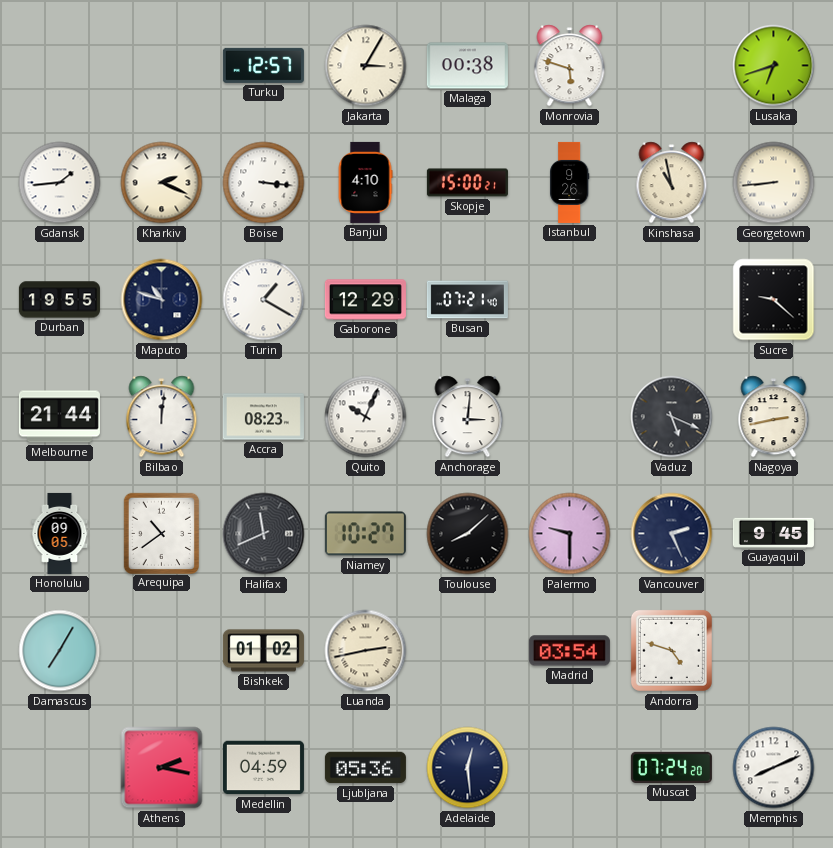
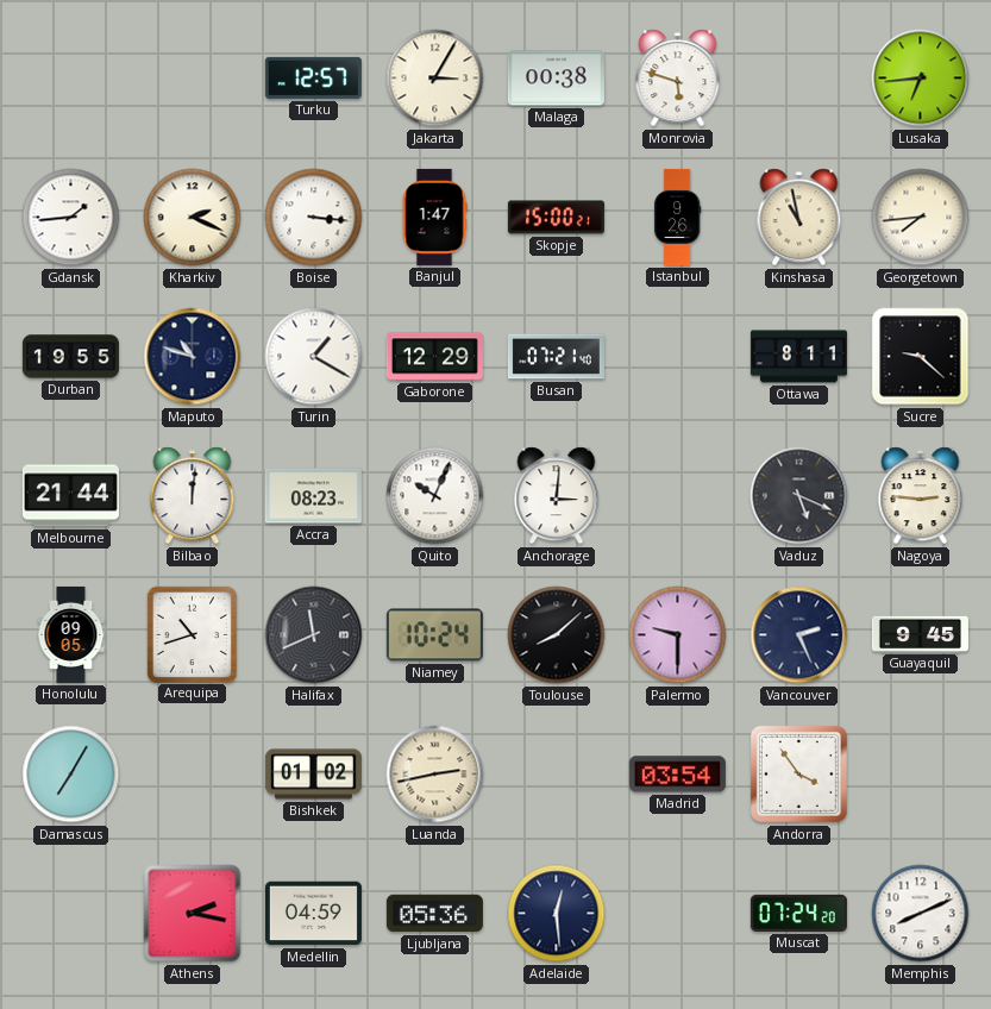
Lusaka: 6:42 -> 6:44
Banjul: 4:10 -> 1:47
Georgetown: 8:44 -> 7:44
Ottawa: none -> 8:11
Nagoya: 2:43 -> 2:46
Arequipa: 10:39 -> 10:42
Niamey: 10:27 -> 10:24
Andorra: 4:48 -> 3:54
